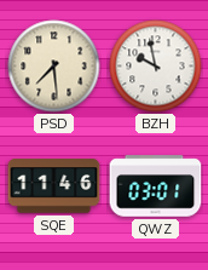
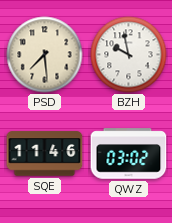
QWZ: 03:01 -> 03:02
